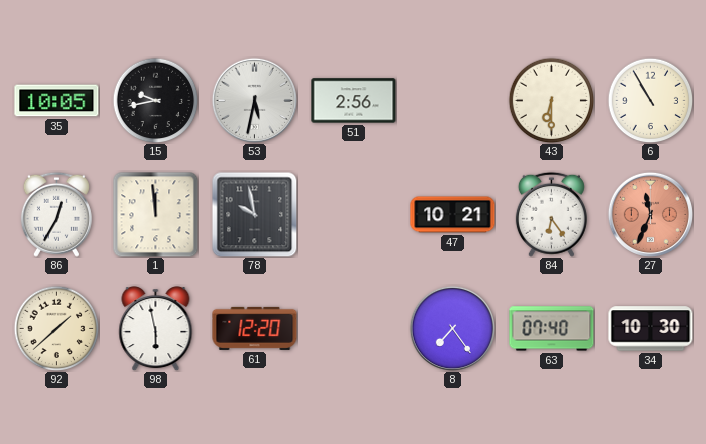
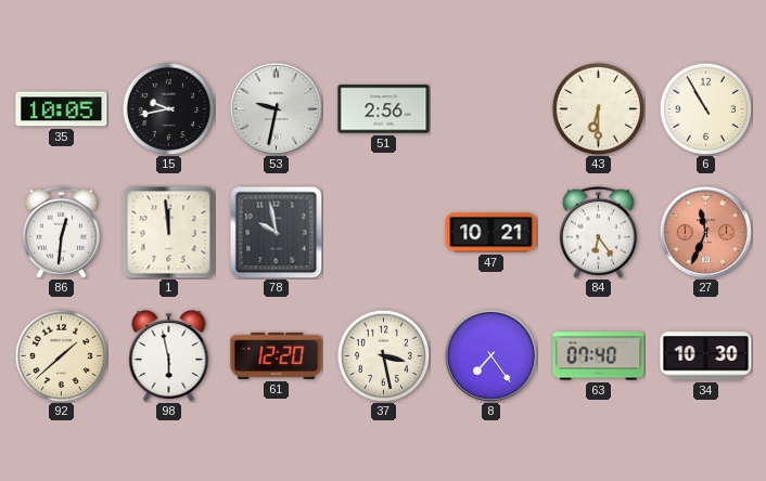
53: 5:32 -> 9:32
86: 12:35 -> 12:31
37: none -> 3:28
